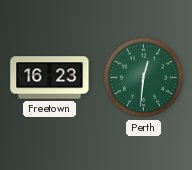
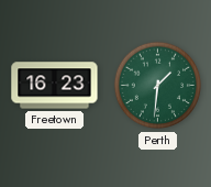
Perth: 12:31 -> 1:31
